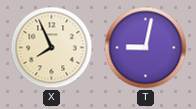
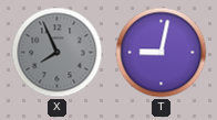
X dial: cream -> grey
